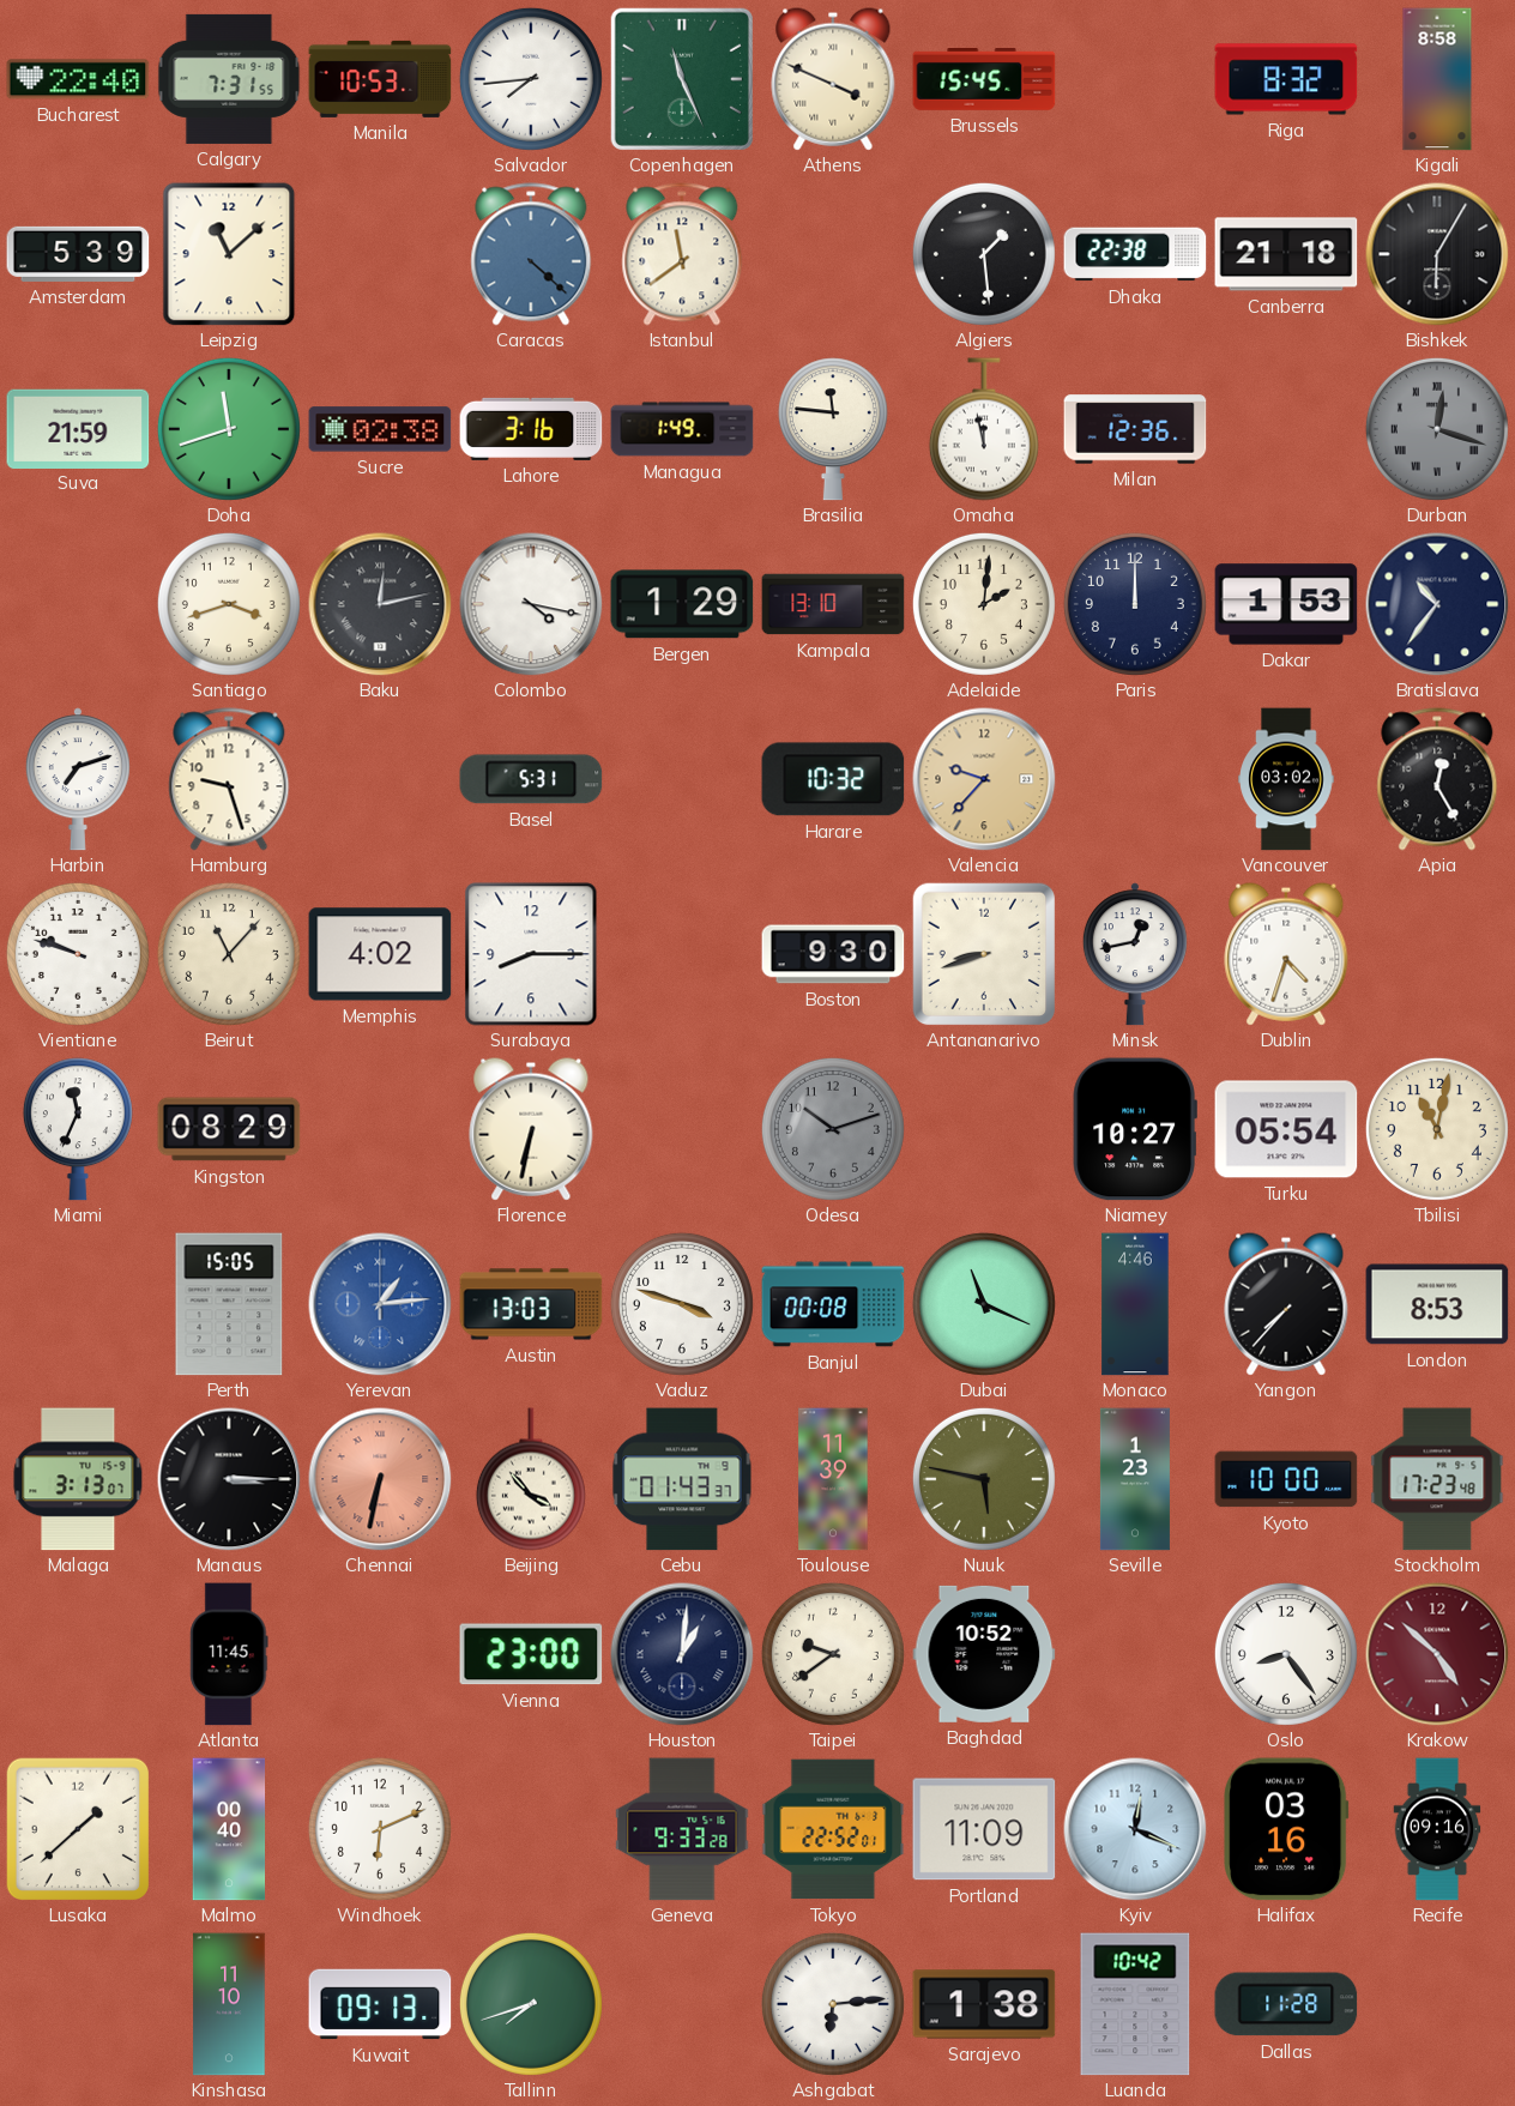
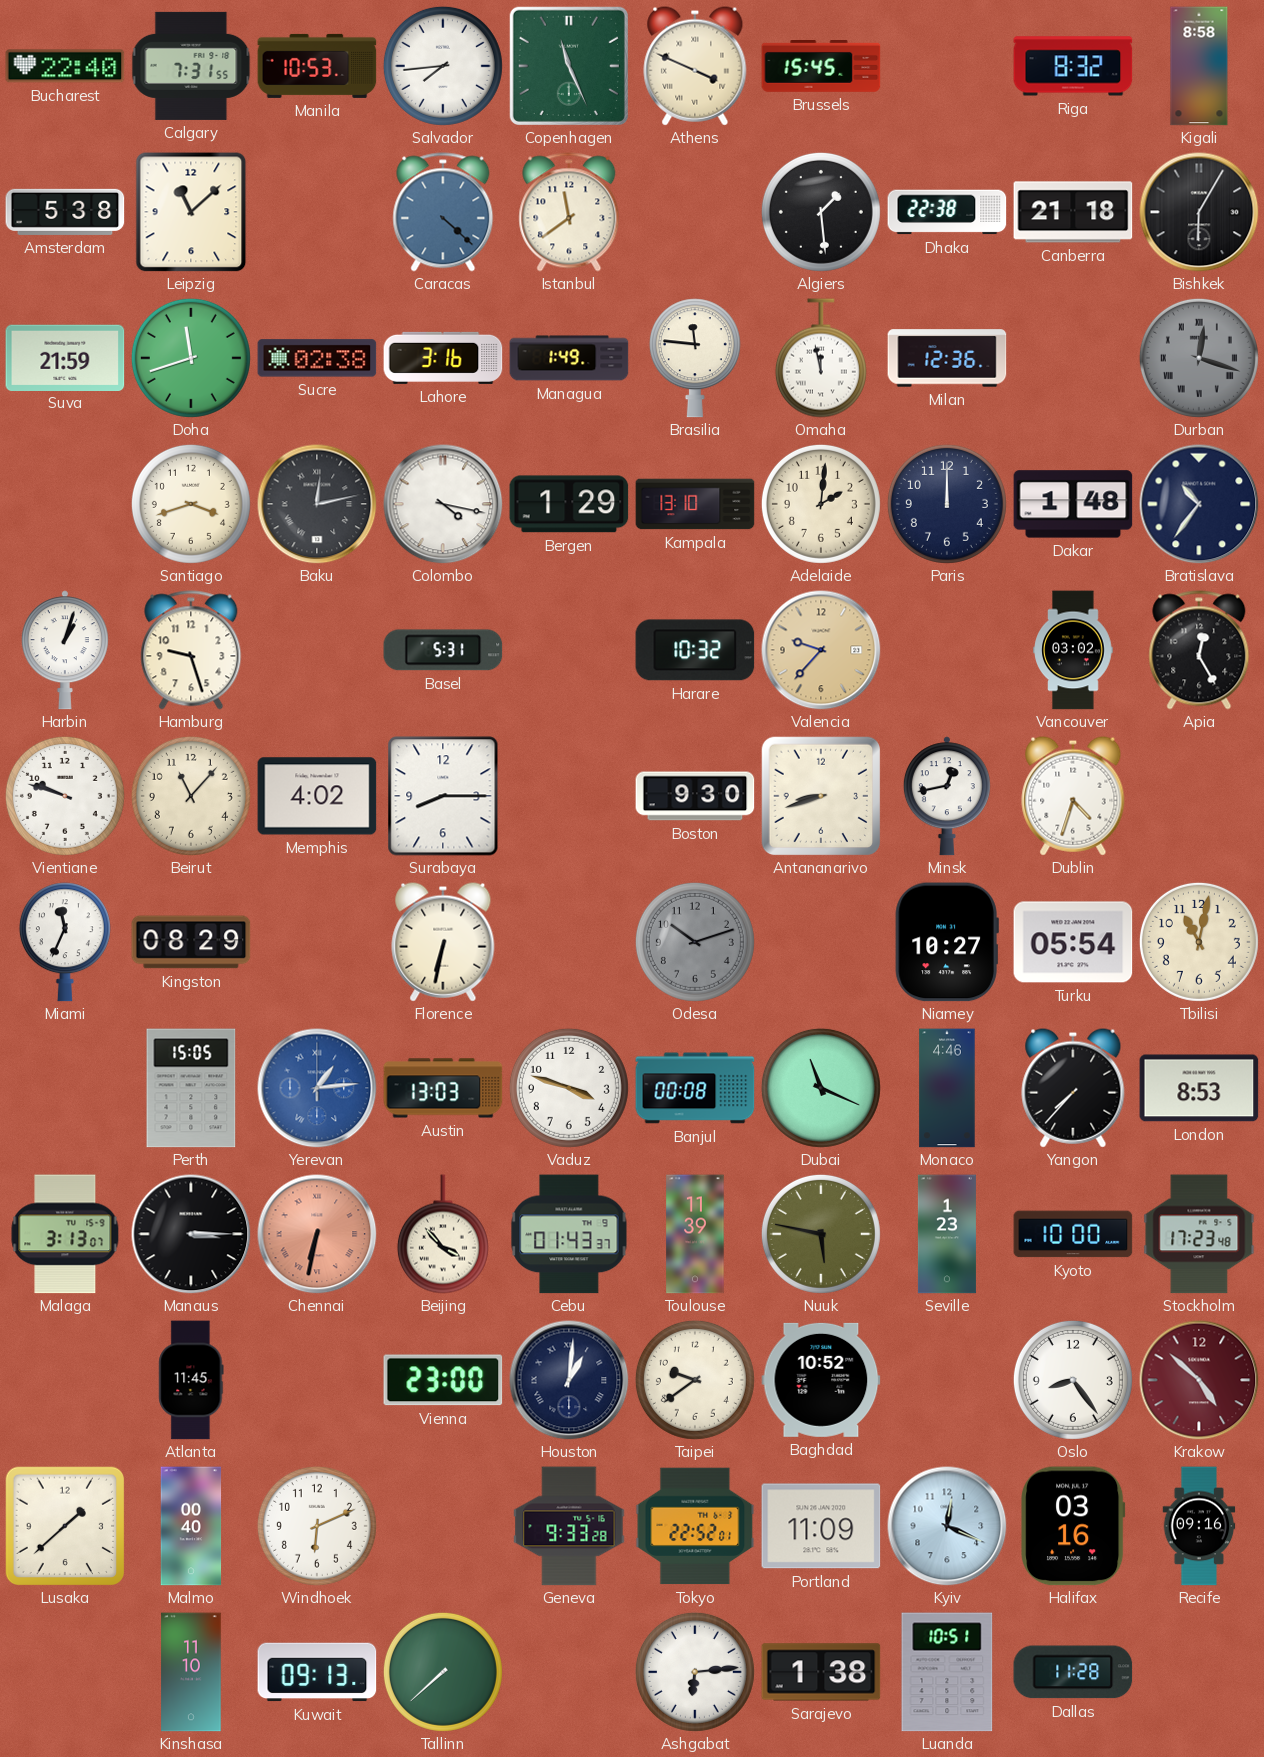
Amsterdam: 5:39 -> 5:38
Dakar: 1:53 -> 1:48
Harbin: 7:12 -> 1:03
Tallinn: 7:42 -> 7:38
Luanda: 10:42 -> 10:51
